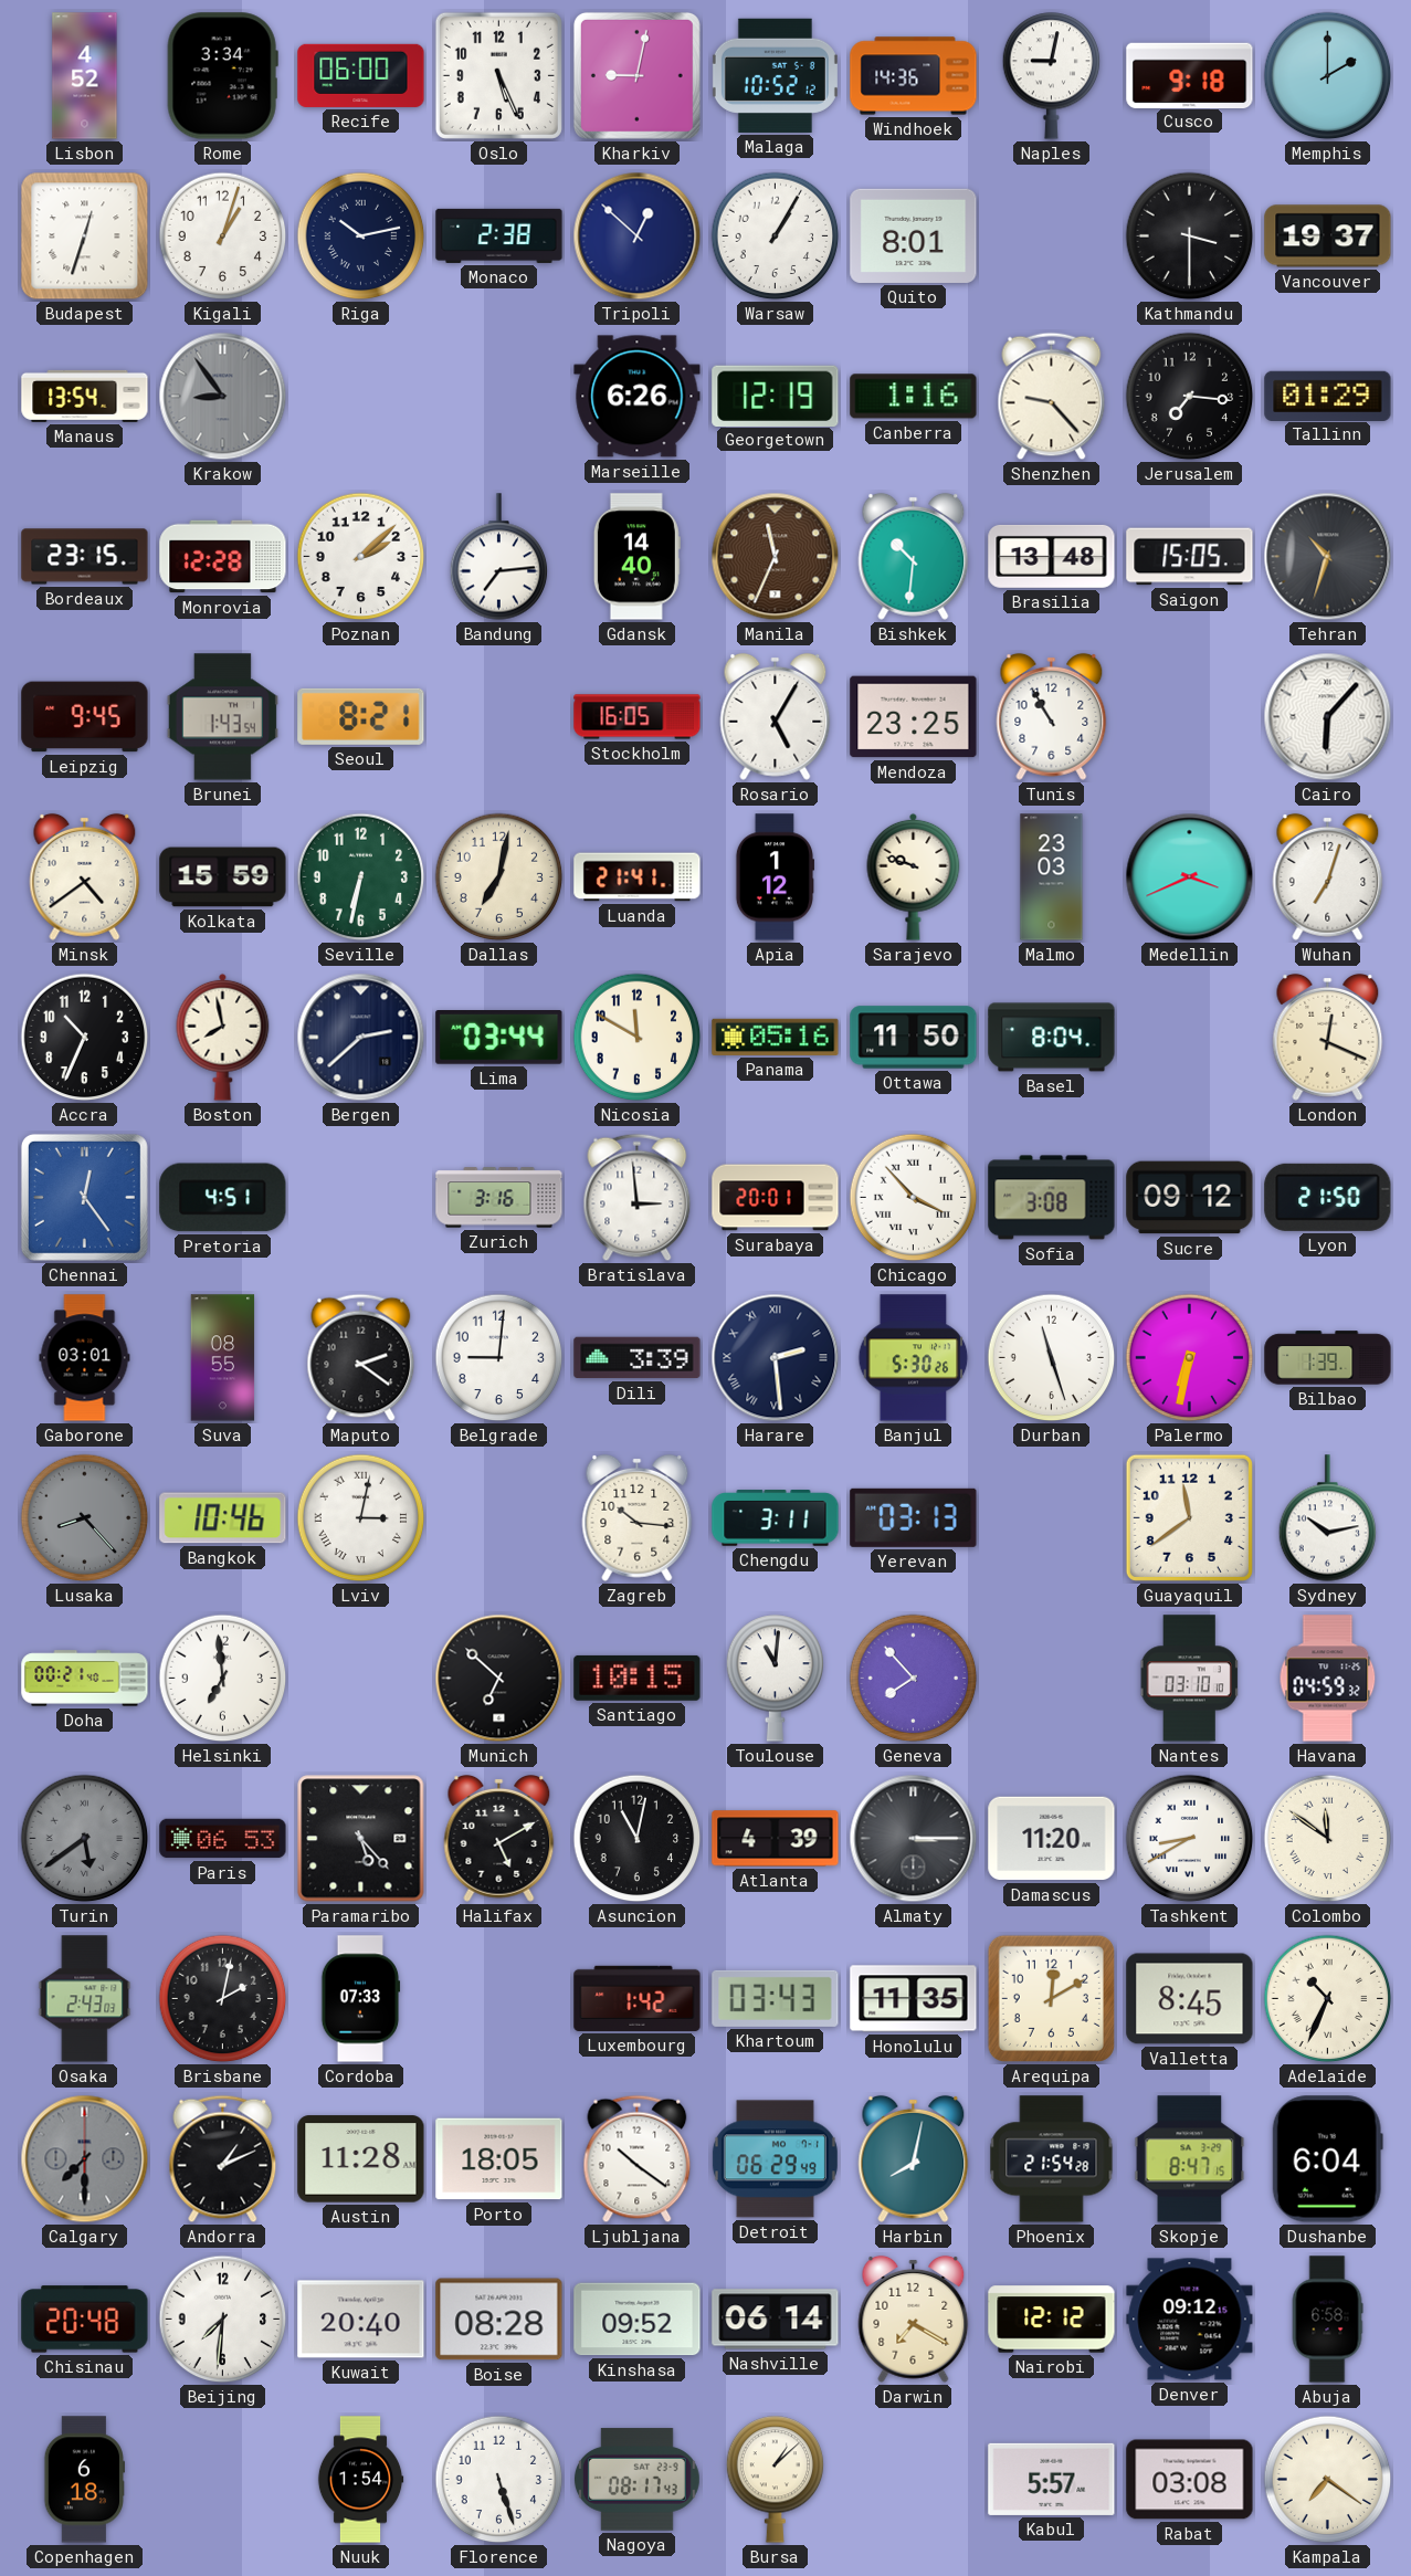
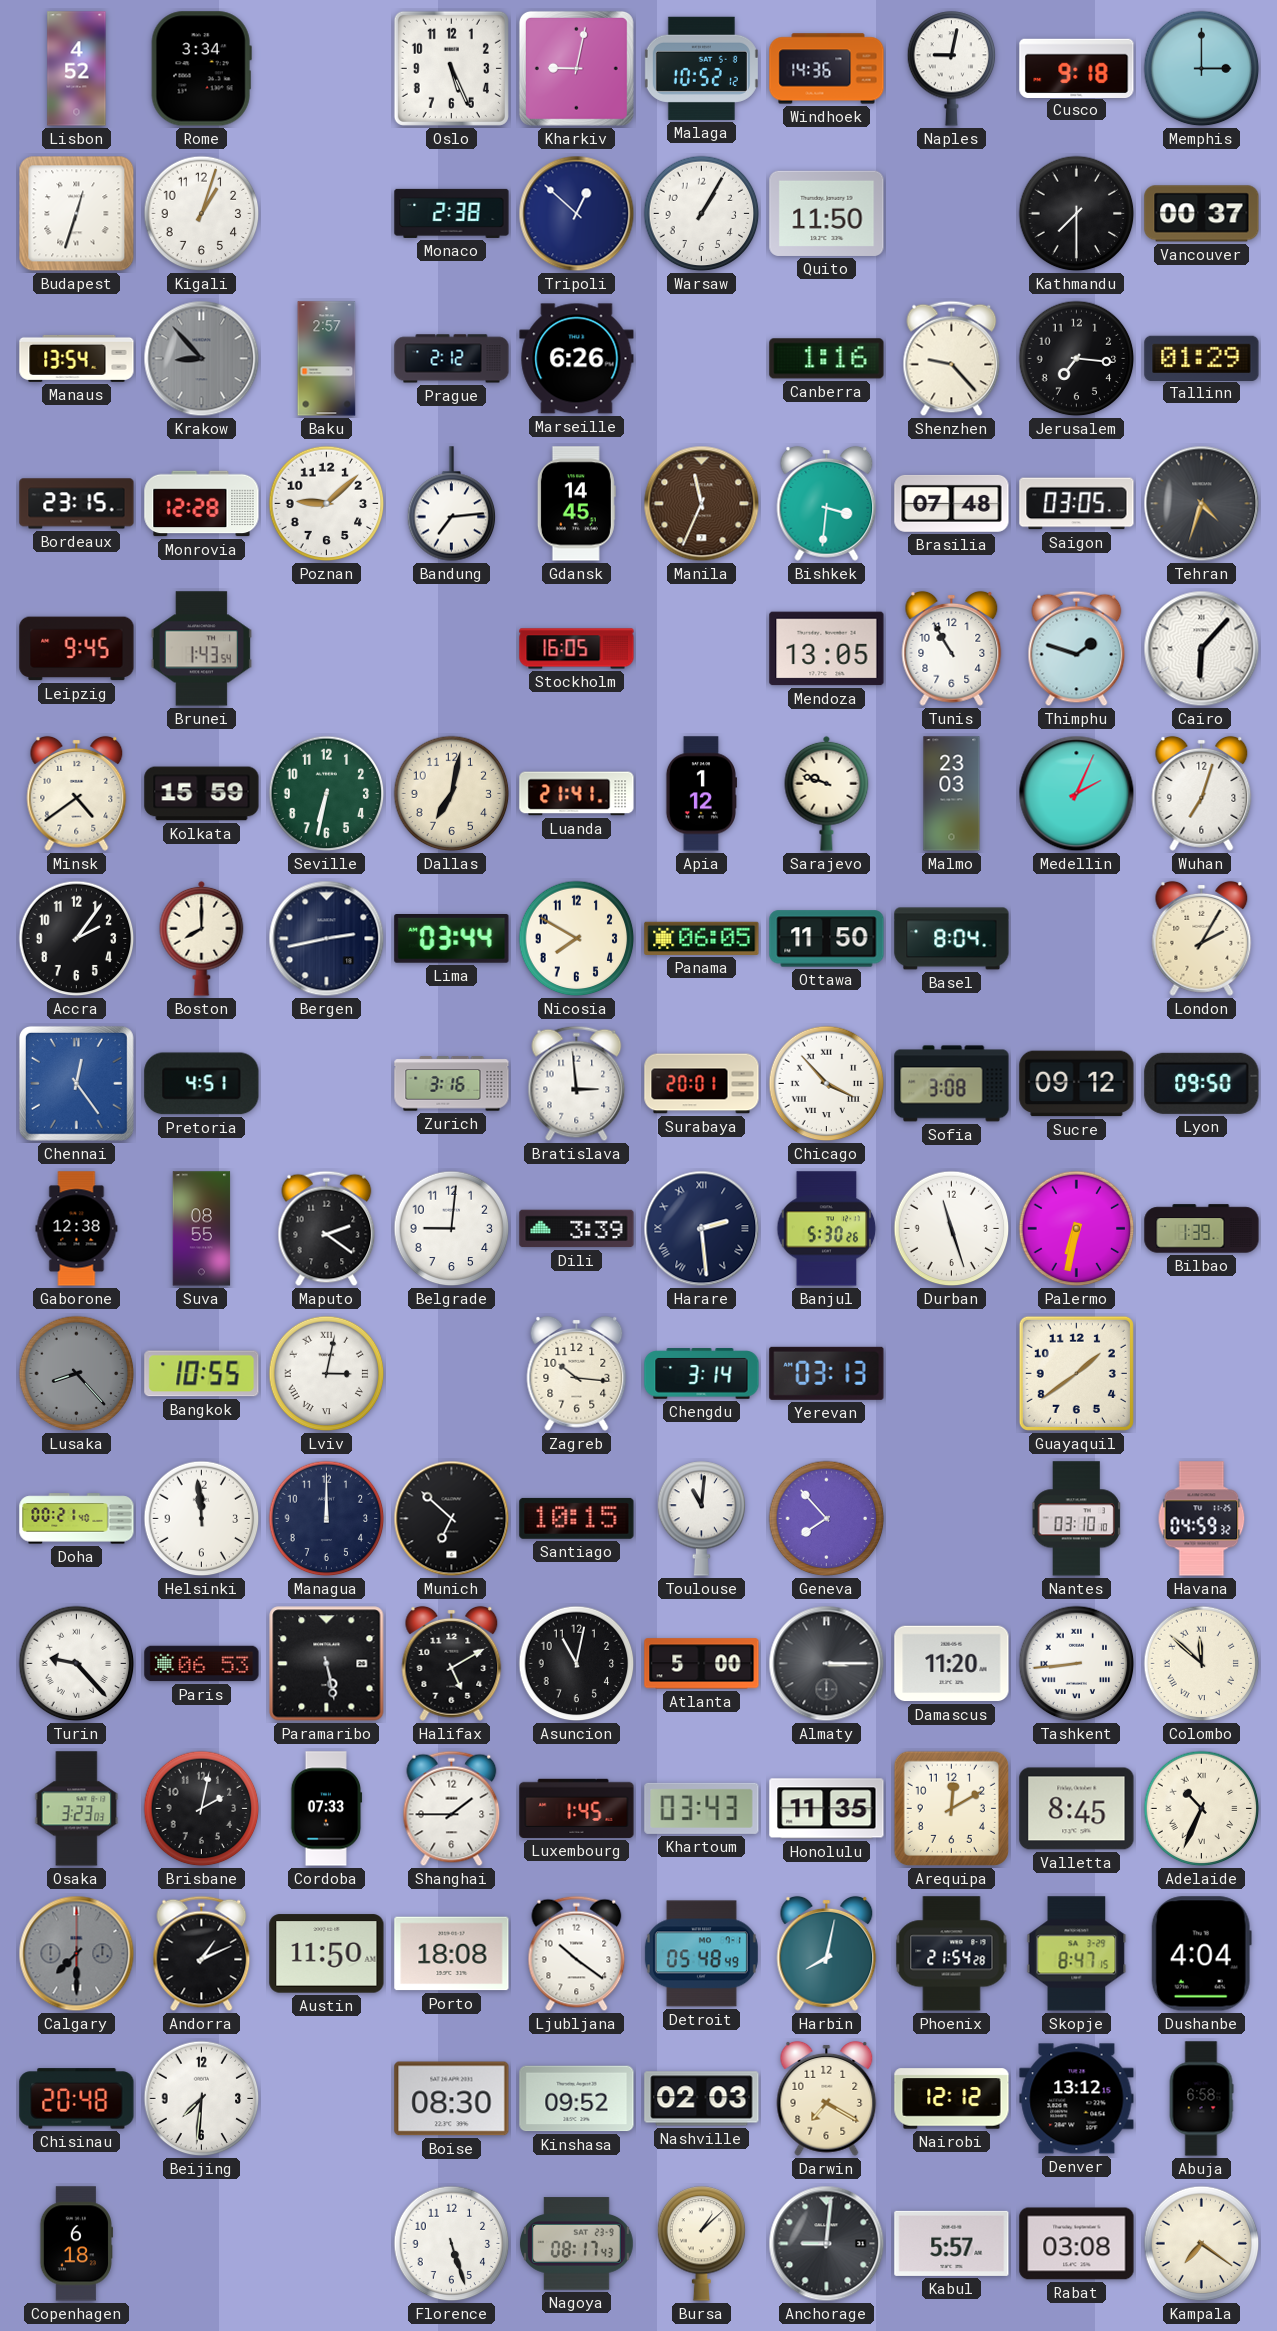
Recife: 06:00 -> none
Memphis: 2:00 -> 3:00
Riga: 10:13 -> none
Quito: 8:01 -> 11:50
Kathmandu: 3:30 -> 7:30
Vancouver: 19:37 -> 00:37
Krakow: 8:54 -> 8:53
Baku: none -> 2:57
Prague: none -> 2:12
Georgetown: 12:19 -> none
Poznan: 2:08 -> 9:08
Gdansk: 14:40 -> 14:45
Bishkek: 10:31 -> 3:31
Brasilia: 13:48 -> 07:48
Saigon: 15:05 -> 03:05
Tehran: 10:33 -> 4:33
Seoul: 8:21 -> none
Rosario: 5:05 -> none
Mendoza: 23:25 -> 13:05
Thimphu: none -> 1:48
Medellin: 3:41 -> 2:04
Accra: 10:34 -> 2:06
Boston: 7:58 -> 8:00
Bergen: 2:38 -> 2:43
Nicosia: 11:50 -> 7:50
Panama: 05:16 -> 06:05
London: 12:19 -> 2:05
Lyon: 21:50 -> 09:50
Gaborone: 03:01 -> 12:38
Bangkok: 10:46 -> 10:55
Chengdu: 3:11 -> 3:14
Guayaquil: 11:39 -> 1:39
Sydney: 10:13 -> none
Helsinki: 6:59 -> 11:59
Managua: none -> 12:00
Turin: 5:39 -> 9:23
Turin dial: grey -> white
Paramaribo: 5:23 -> 5:28
Atlanta: 4:39 -> 5:00
Tashkent: 8:40 -> 8:44
Colombo: 11:51 -> 11:52
Osaka: 2:43 -> 3:23
Shanghai: none -> 1:45
Luxembourg: 1:42 -> 1:45
Austin: 11:28 -> 11:50
Porto: 18:05 -> 18:08
Detroit: 06:29 -> 05:48
Dushanbe: 6:04 -> 4:04
Kuwait: 20:40 -> none
Boise: 08:28 -> 08:30
Nashville: 06:14 -> 02:03
Denver: 09:12 -> 13:12
Nuuk: 1:54 -> none
Anchorage: none -> 9:01
